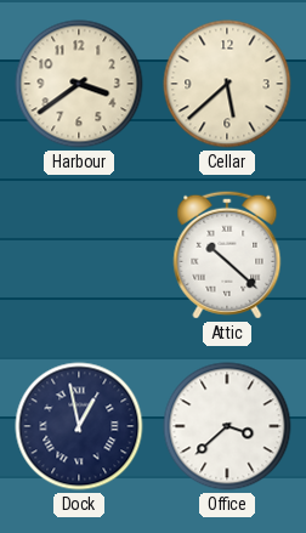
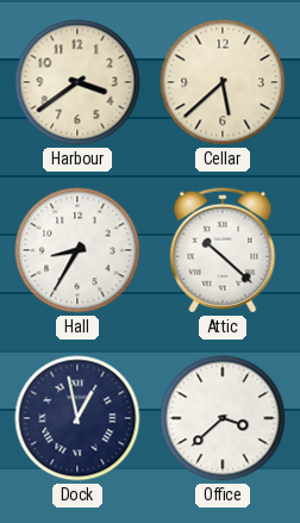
Hall: none -> 8:35
